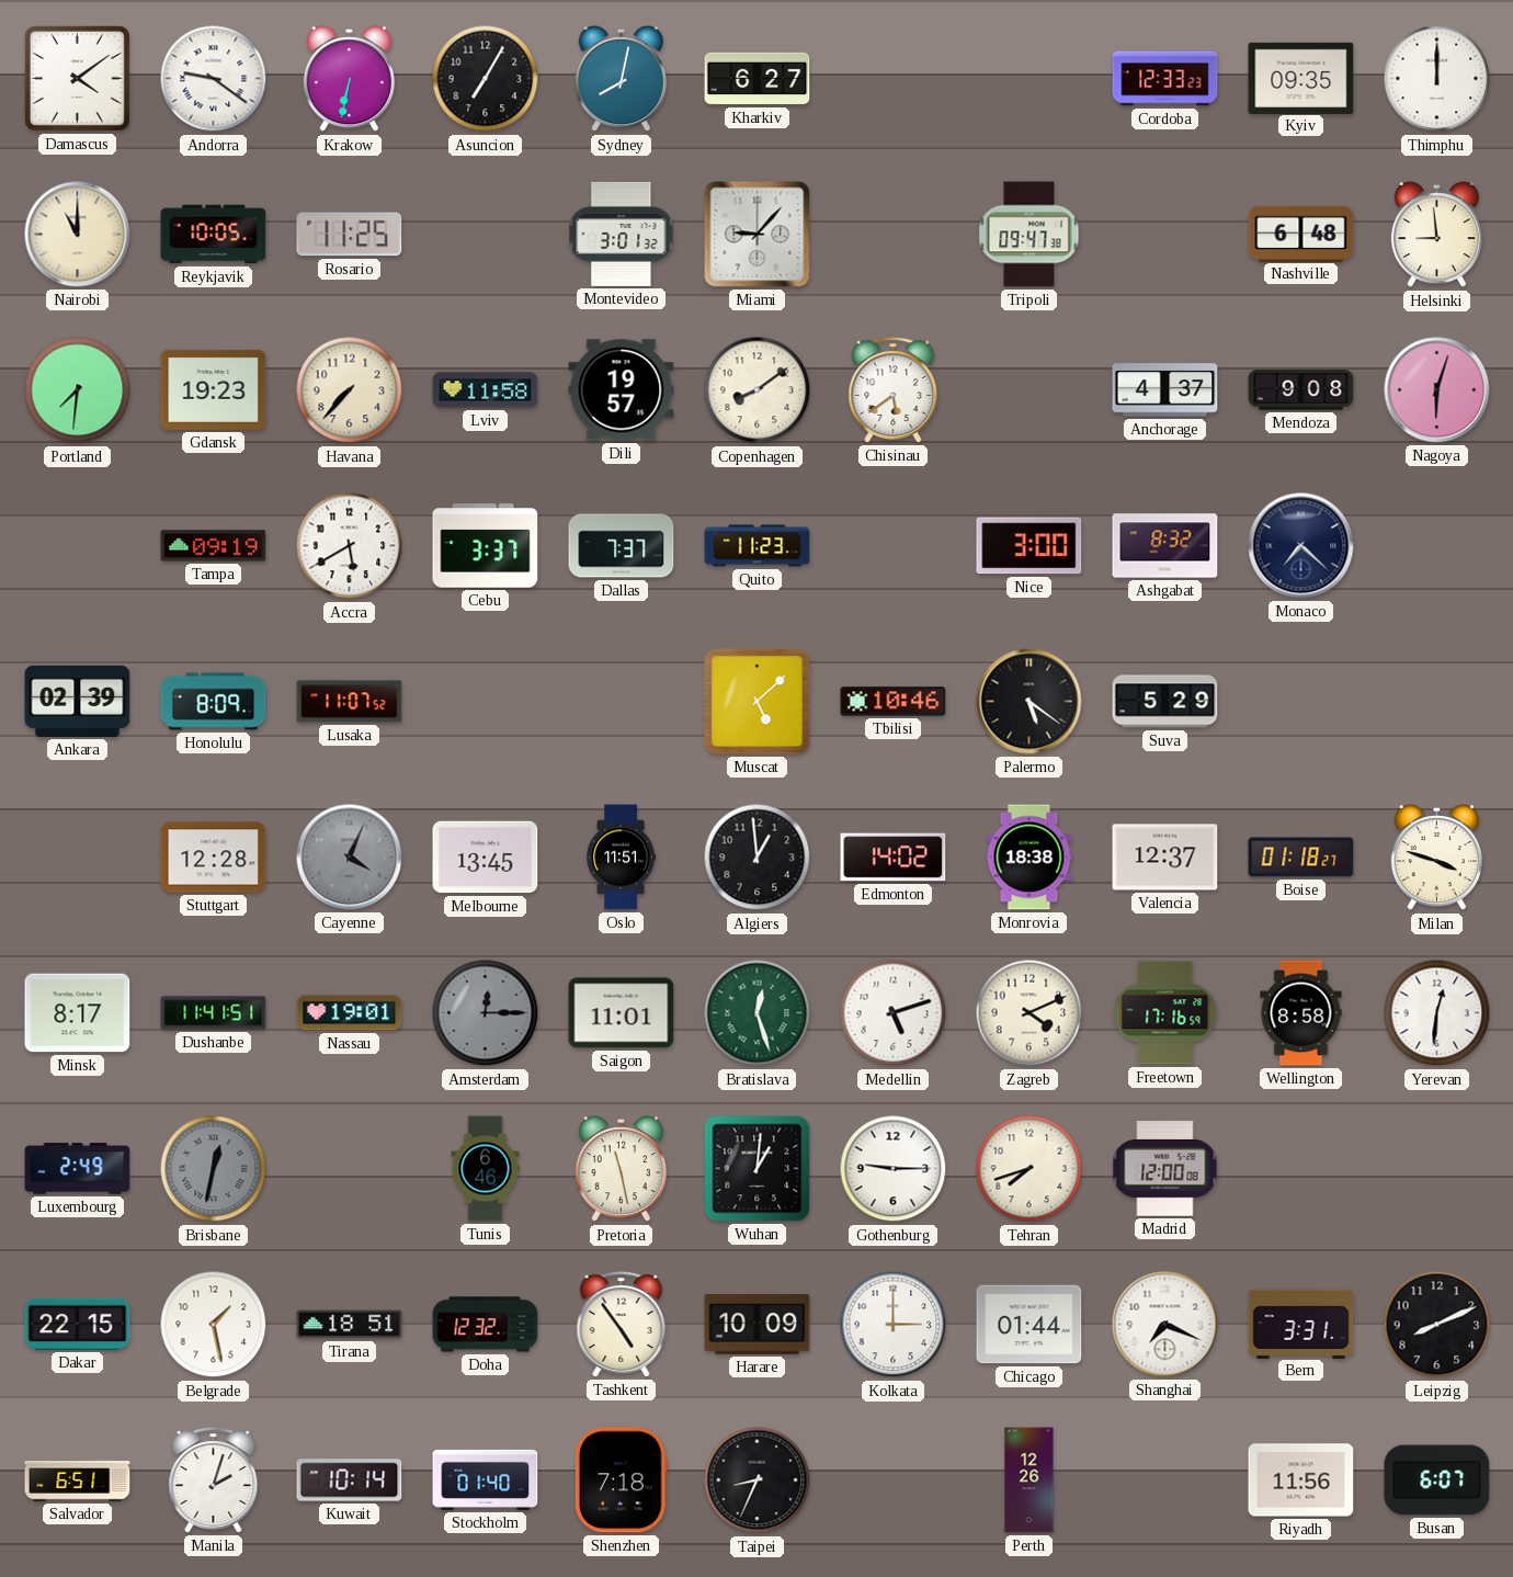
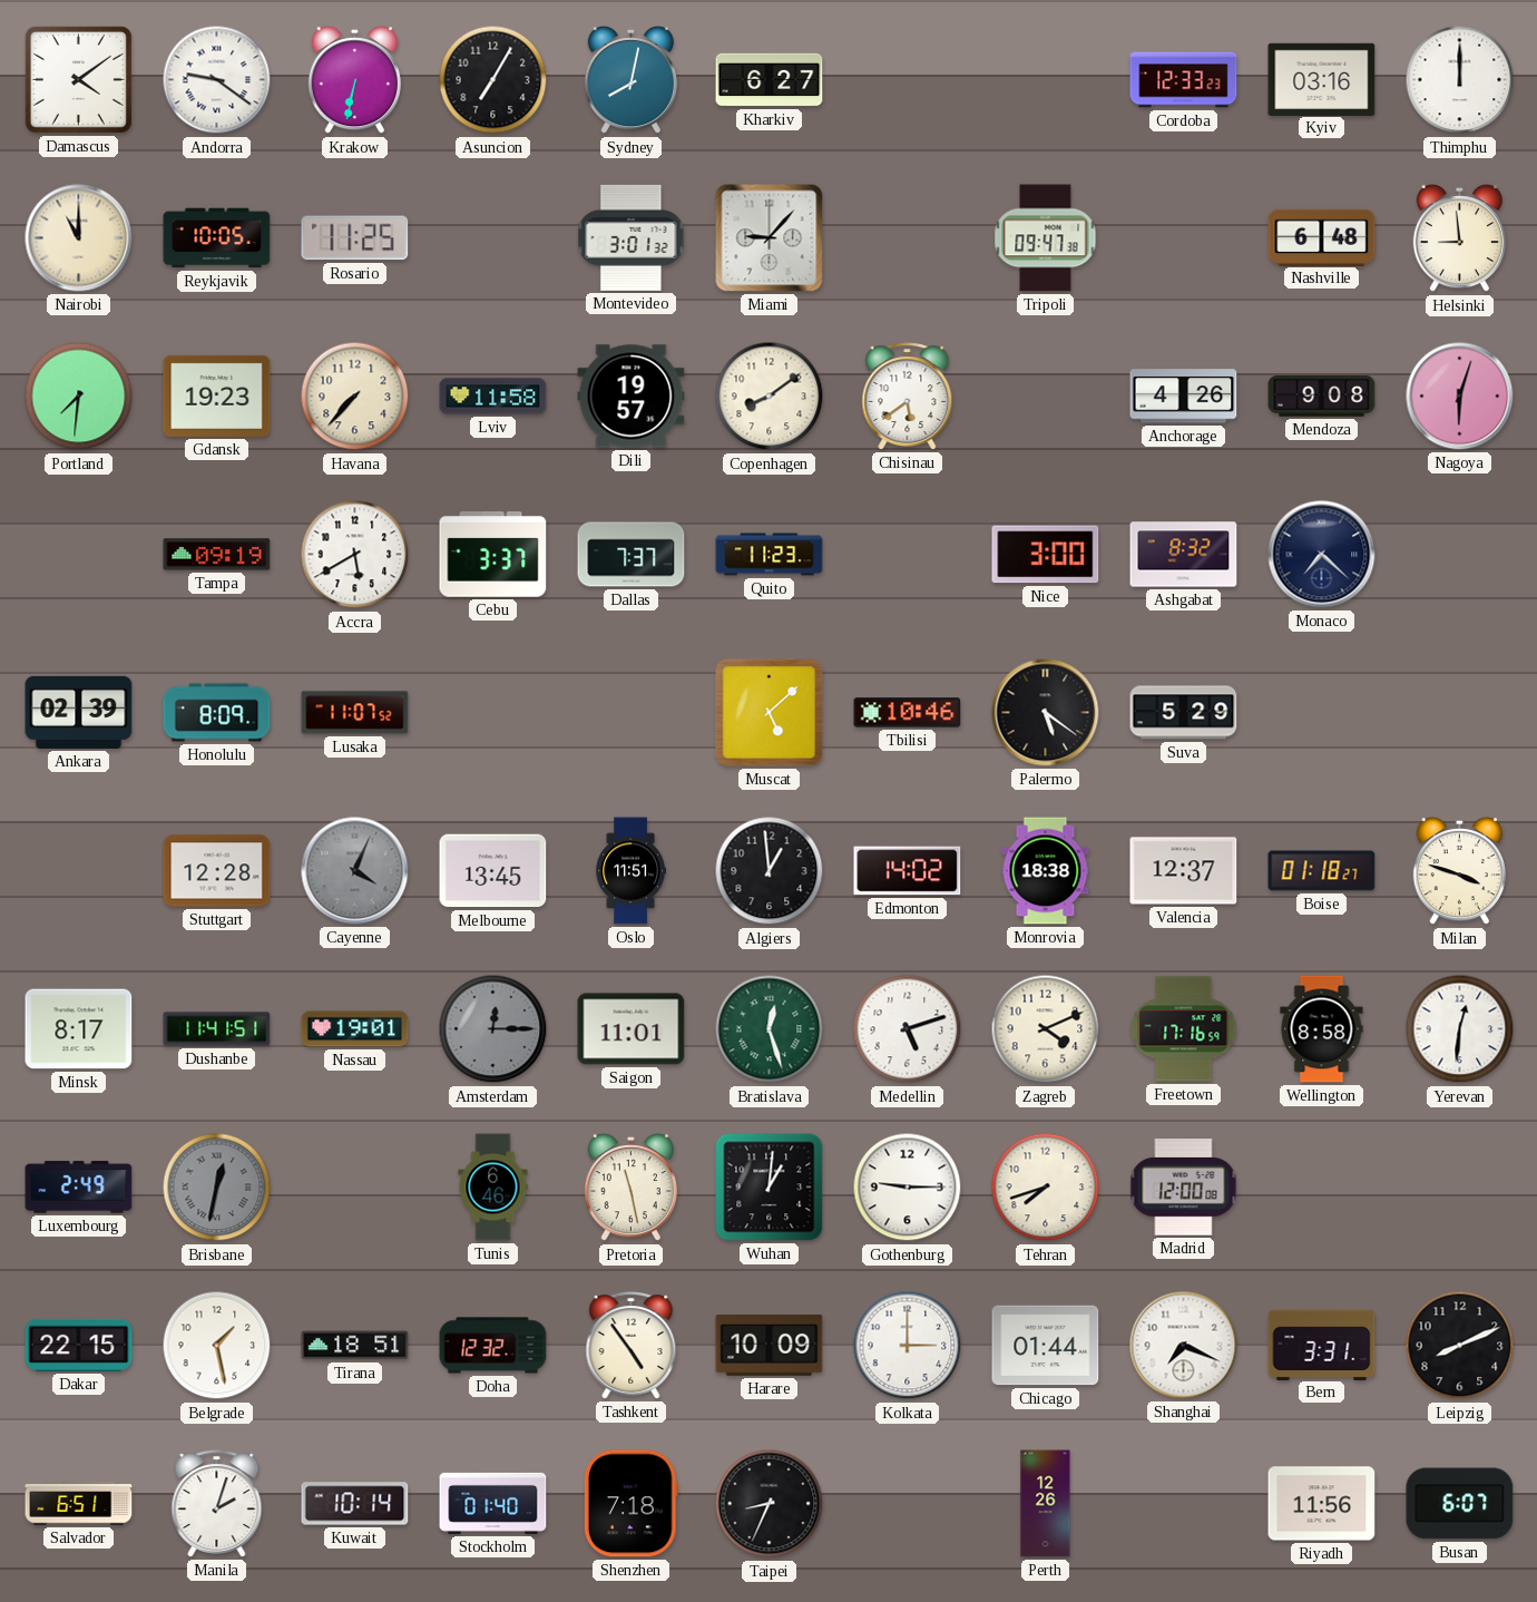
Kyiv: 09:35 -> 03:16
Anchorage: 4:37 -> 4:26
